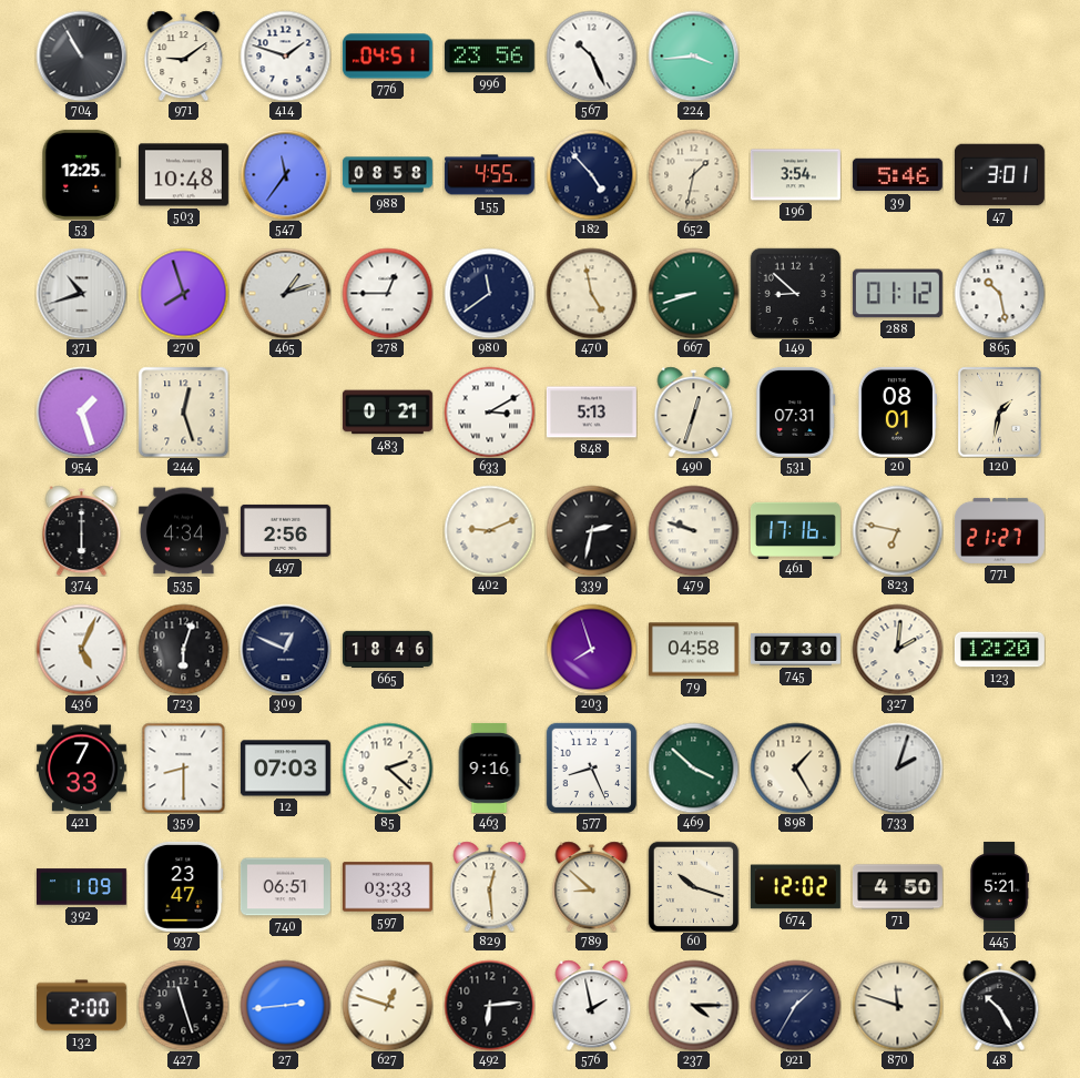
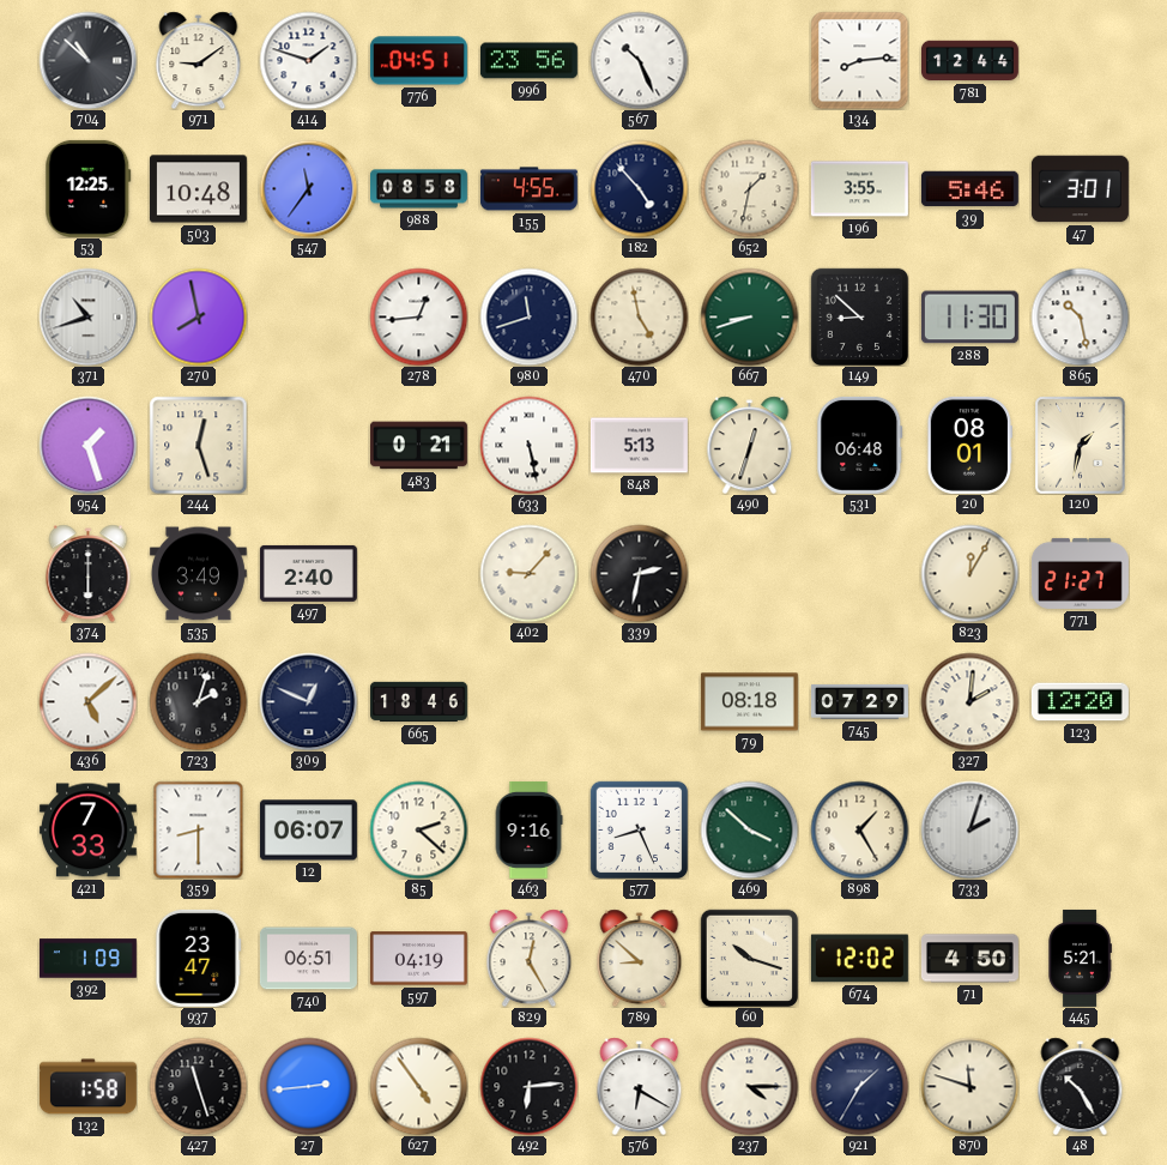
704: 10:55 -> 10:52
224: 3:44 -> none
134: none -> 8:14
781: none -> 12:44
196: 3:54 -> 3:55
270: 7:57 -> 7:58
465: 1:12 -> none
278: 12:45 -> 12:44
980: 11:39 -> 11:42
288: 01:12 -> 11:30
633: 3:10 -> 5:28
531: 07:31 -> 06:48
535: 4:34 -> 3:49
497: 2:56 -> 2:40
402: 9:11 -> 9:07
479: 9:48 -> none
461: 17:16 -> none
823: 6:47 -> 12:05
436: 5:04 -> 5:08
723: 6:03 -> 2:03
203: 7:57 -> none
79: 04:58 -> 08:18
745: 07:30 -> 07:29
12: 07:03 -> 06:07
597: 03:33 -> 04:19
829: 12:29 -> 12:25
132: 2:00 -> 1:58
627: 12:48 -> 4:54
576: 1:58 -> 6:20
